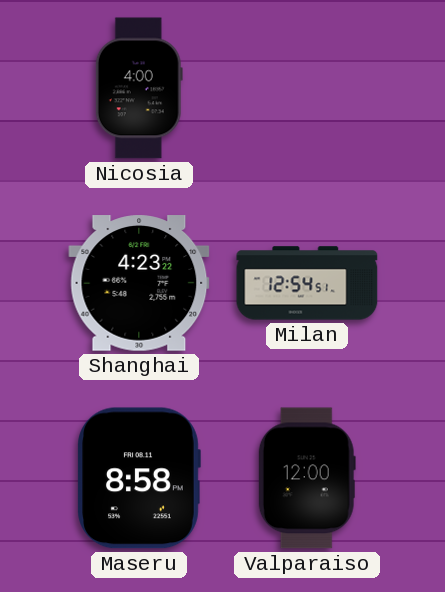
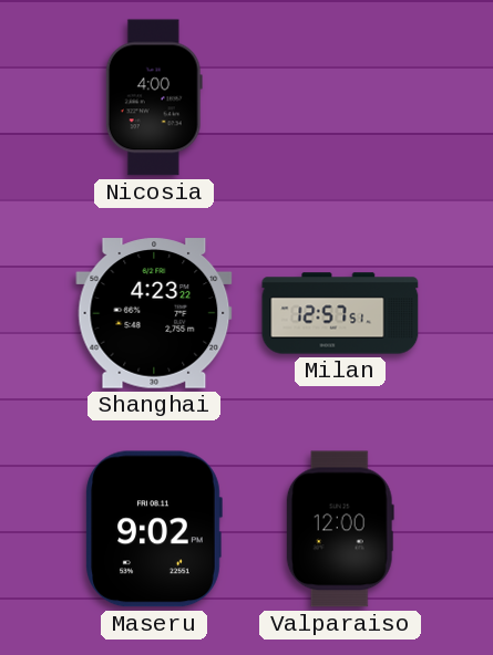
Milan: 12:54 -> 12:57
Maseru: 8:58 -> 9:02
